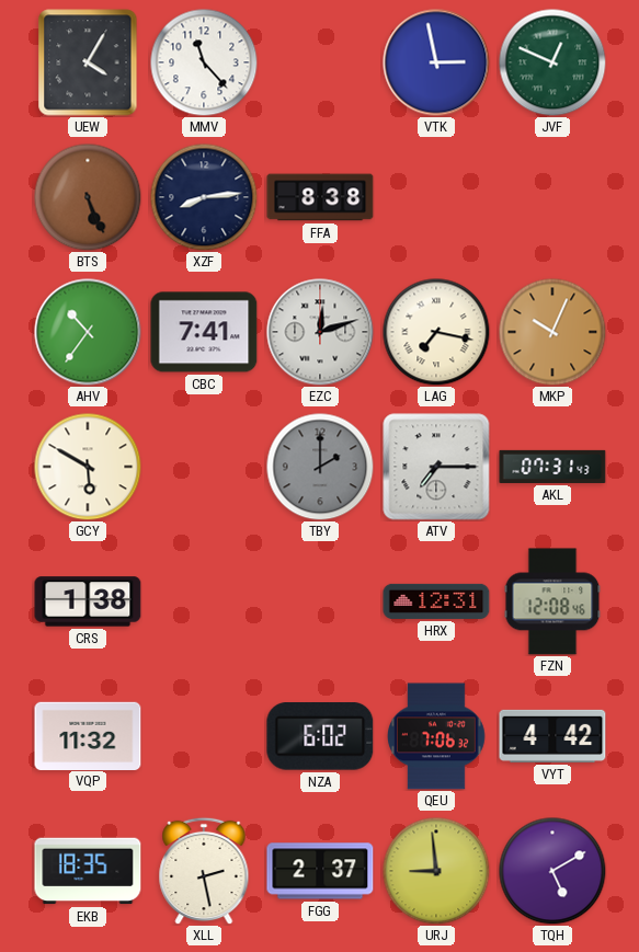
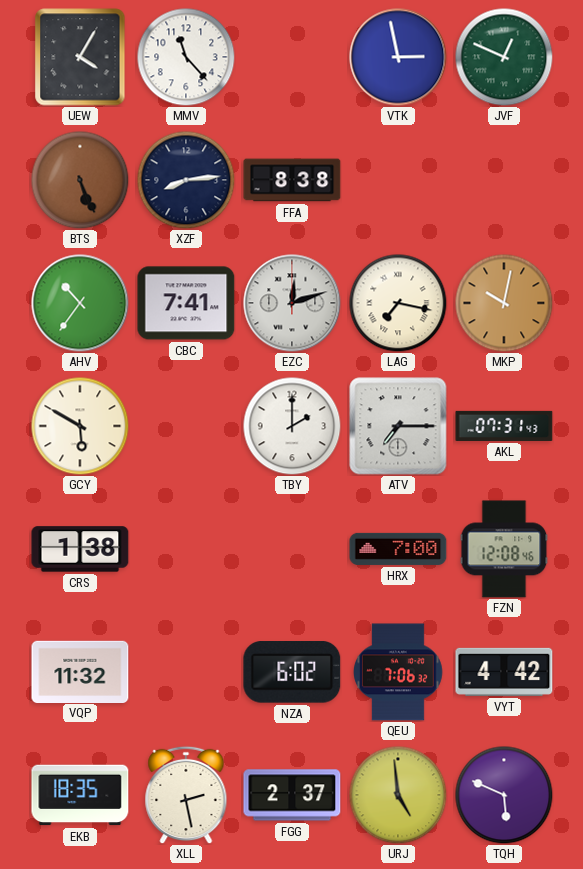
MKP: 10:04 -> 10:02
TBY dial: grey -> white
HRX: 12:31 -> 7:00
URJ: 8:59 -> 4:59
TQH: 5:10 -> 5:49
